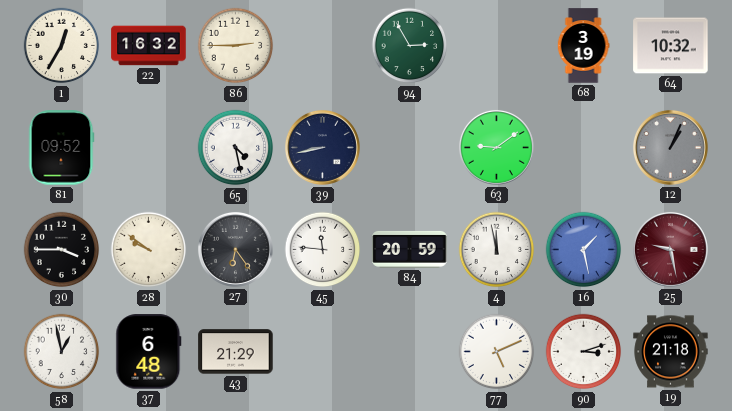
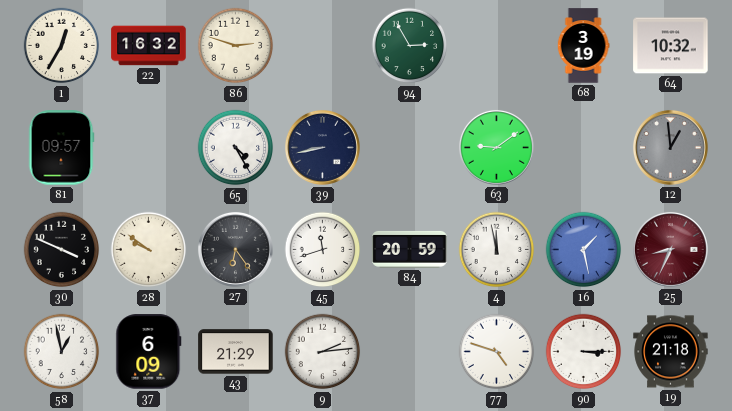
86: 2:45 -> 2:48
81: 09:52 -> 09:57
65: 4:28 -> 4:25
12: 1:04 -> 12:59
30: 3:45 -> 3:49
45: 11:46 -> 11:42
25: 9:28 -> 8:34
37: 6:48 -> 6:09
9: none -> 2:14
77: 5:11 -> 4:48
90: 3:12 -> 3:15
